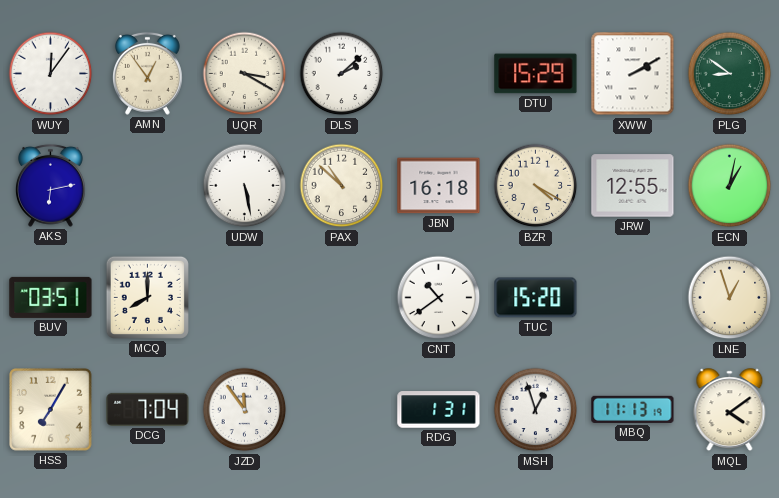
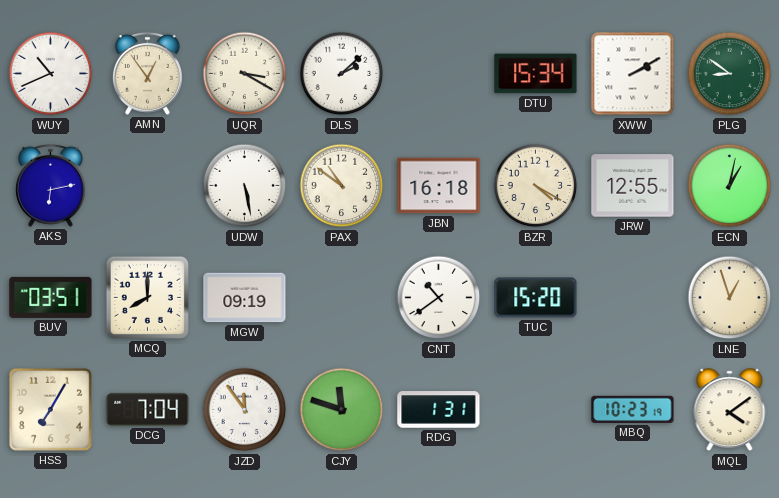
WUY: 12:06 -> 10:41
DTU: 15:29 -> 15:34
PAX: 10:52 -> 10:51
MGW: none -> 09:19
CJY: none -> 11:48
MSH: 12:57 -> none
MBQ: 11:13 -> 10:23
